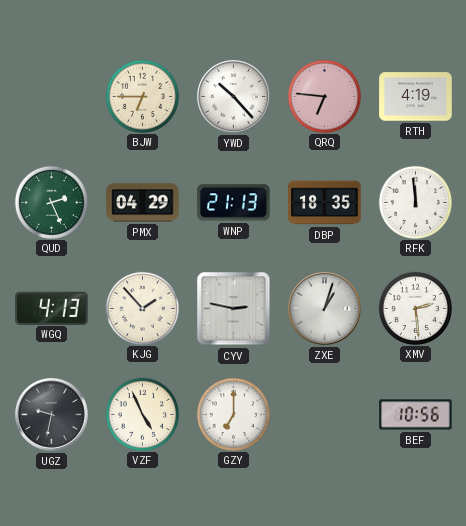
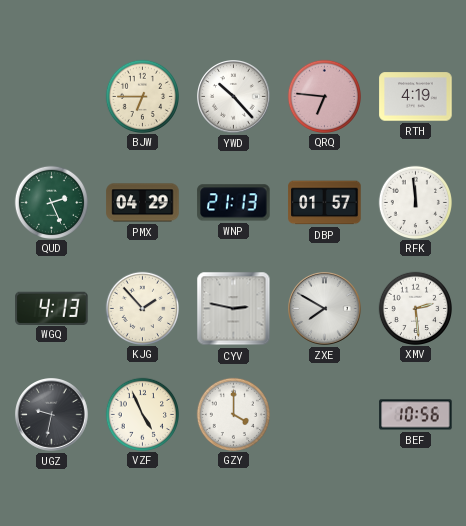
DBP: 18:35 -> 01:57
ZXE: 1:03 -> 7:50
GZY: 7:00 -> 4:00
